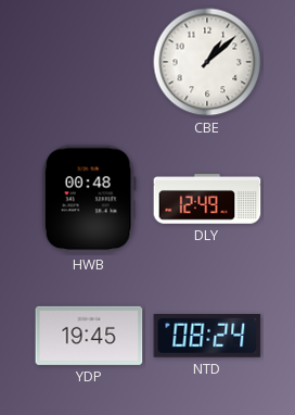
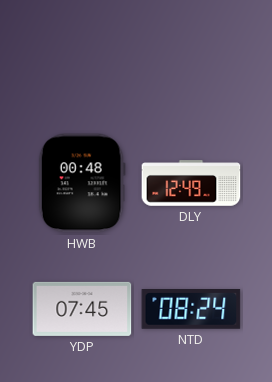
CBE: 1:08 -> none
YDP: 19:45 -> 07:45
